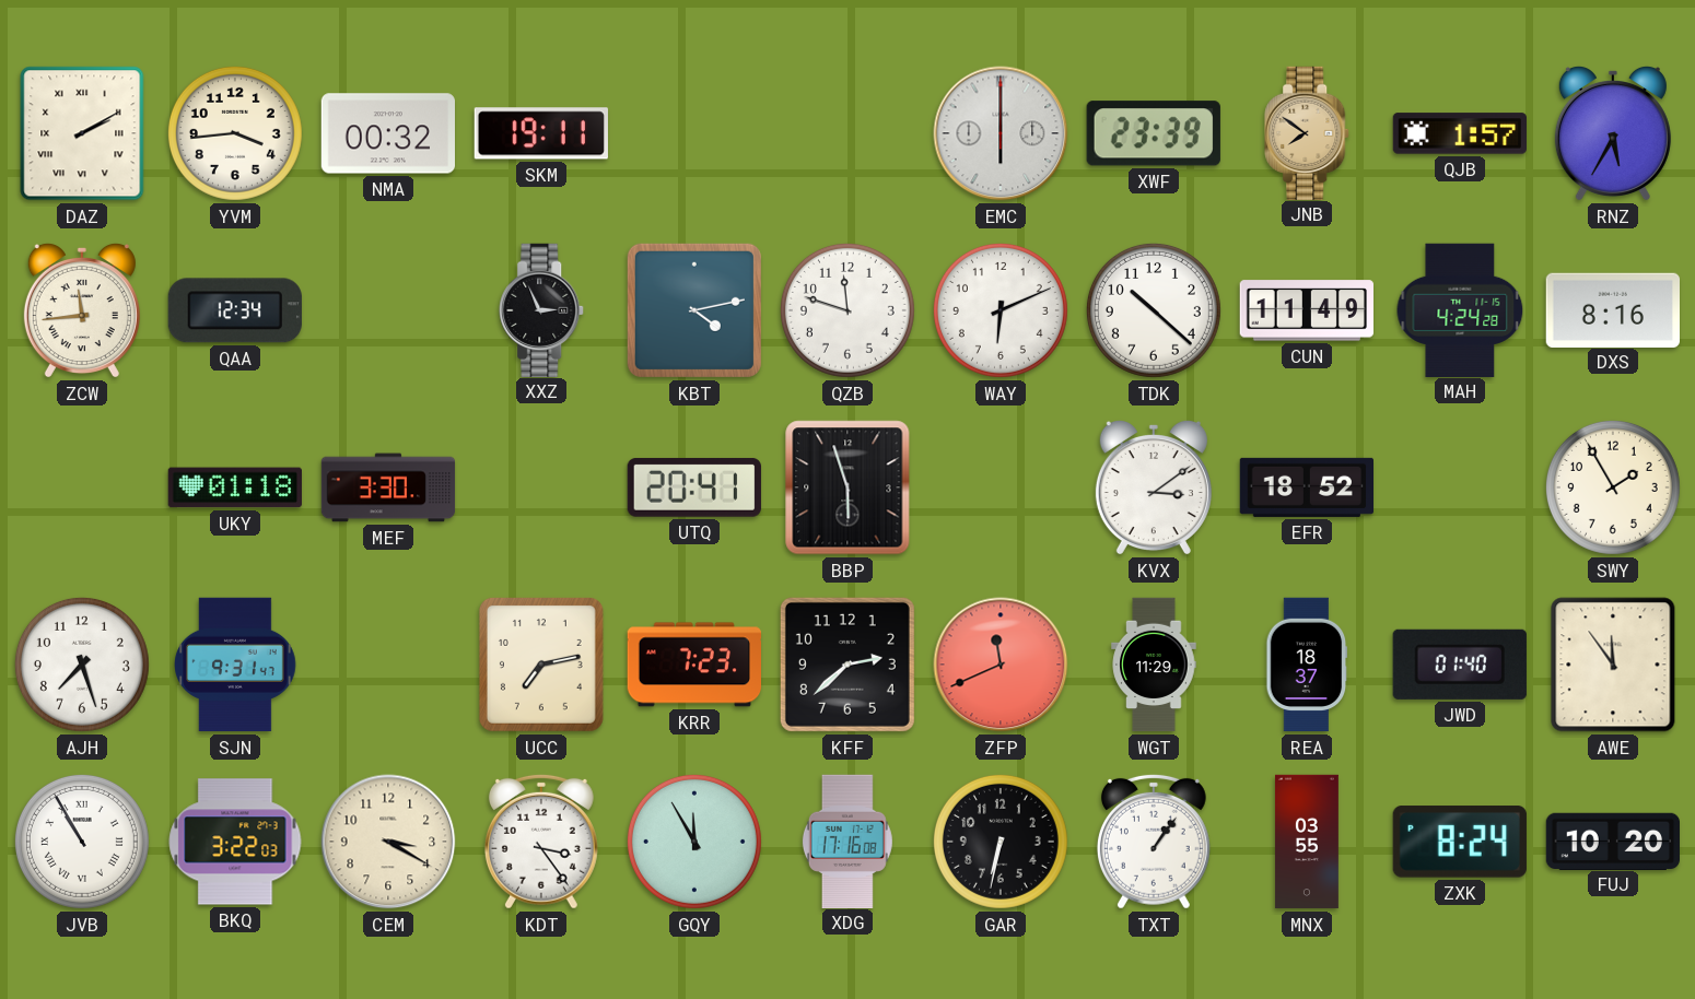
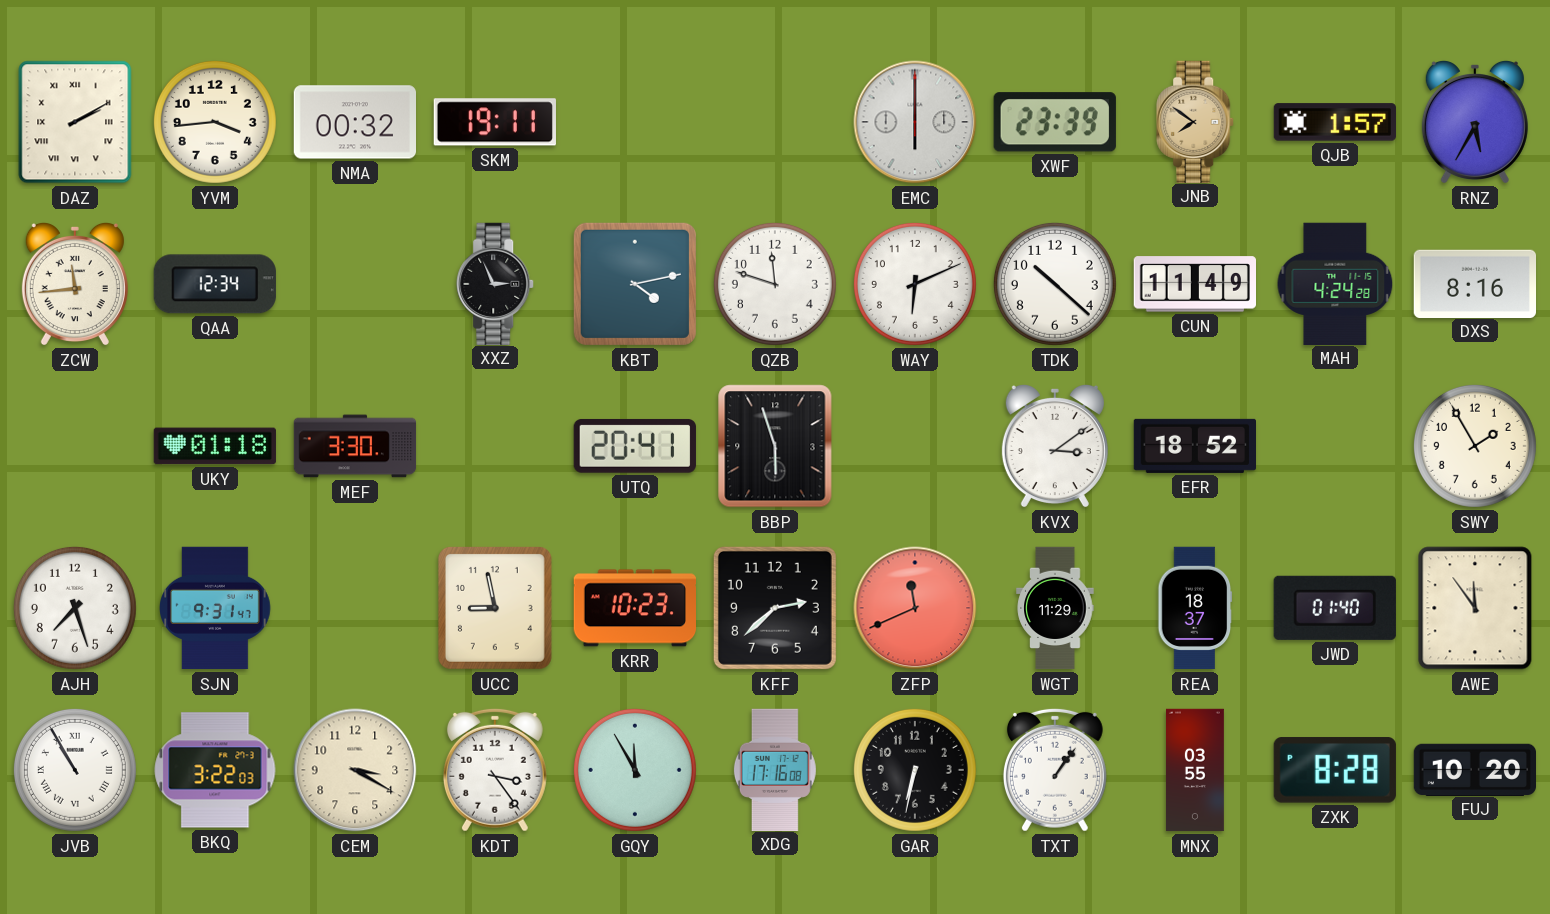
UCC: 7:13 -> 8:58
KRR: 7:23 -> 10:23
ZXK: 8:24 -> 8:28
